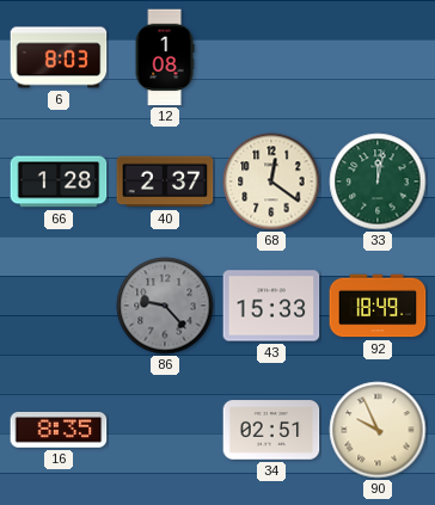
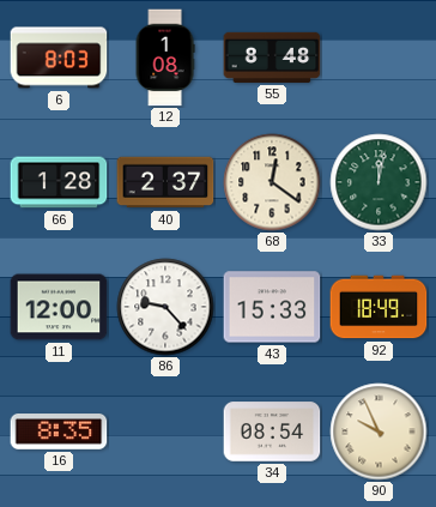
55: none -> 8:48
11: none -> 12:00
86 dial: grey -> white
34: 02:51 -> 08:54
